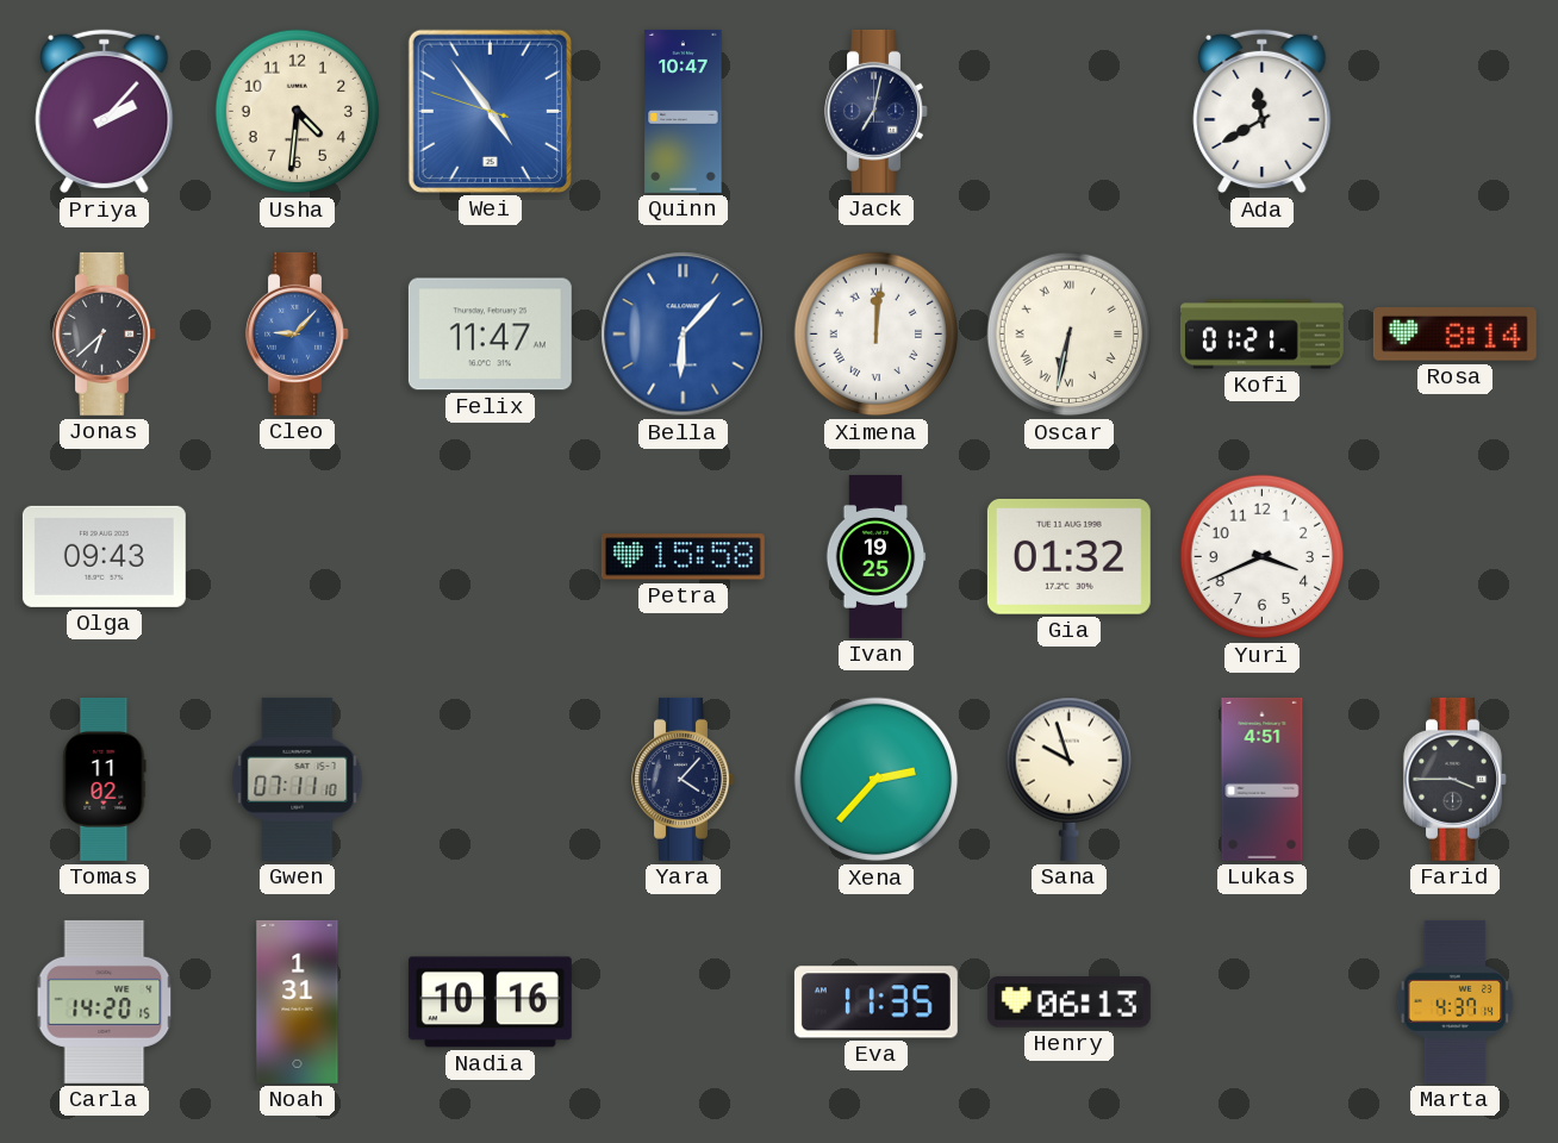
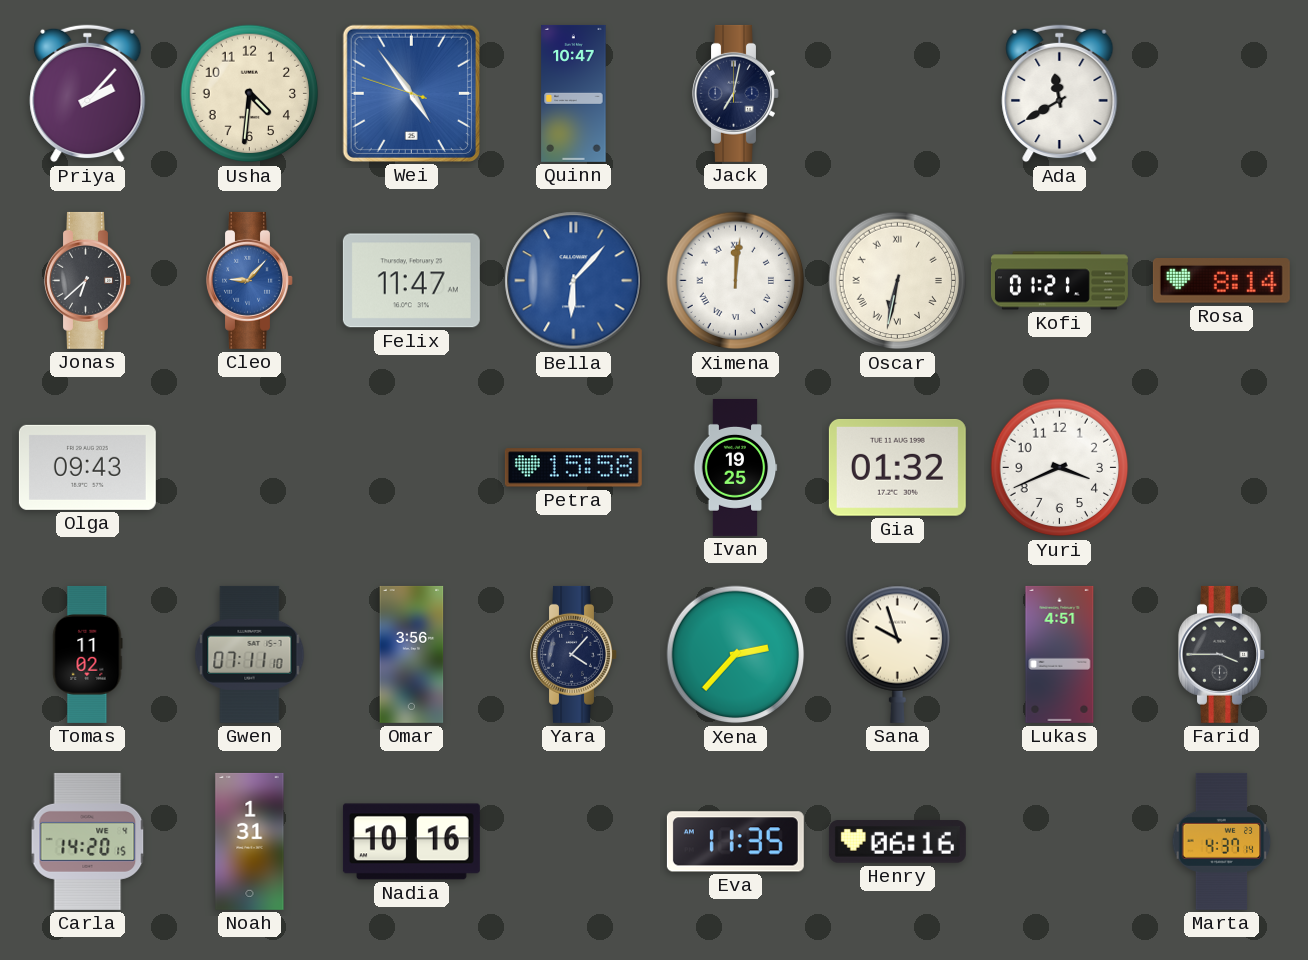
Omar: none -> 3:56
Henry: 06:13 -> 06:16
